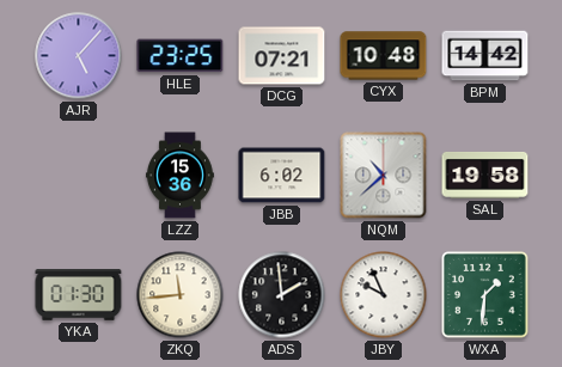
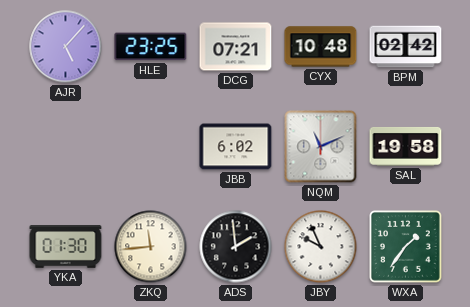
BPM: 14:42 -> 02:42
LZZ: 15:36 -> none
NQM: 10:38 -> 11:11
WXA: 1:31 -> 1:36
